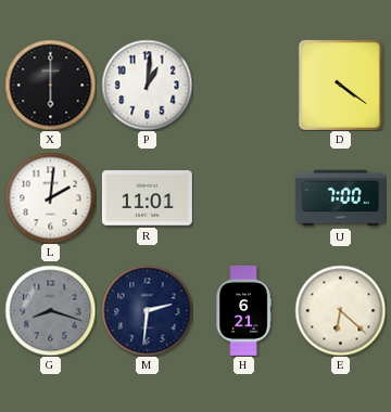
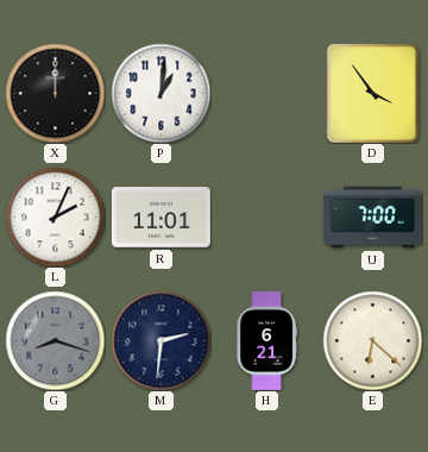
X: 6:00 -> 12:00
D: 4:21 -> 3:54
L: 2:01 -> 2:04
